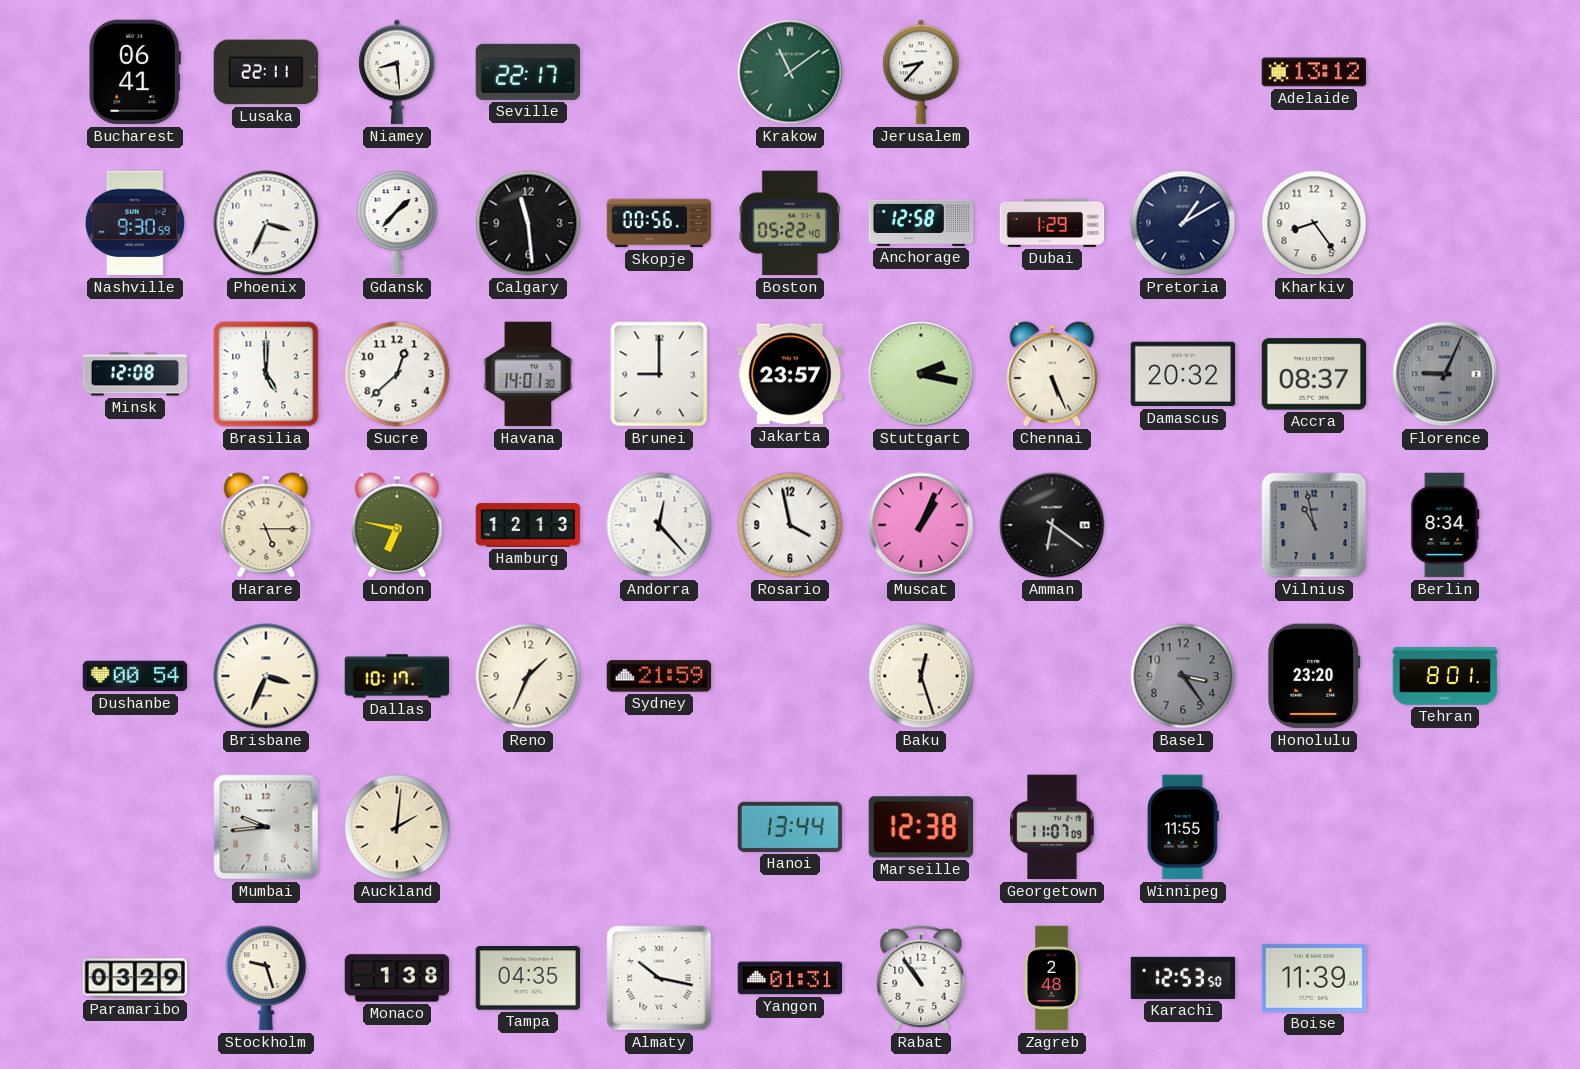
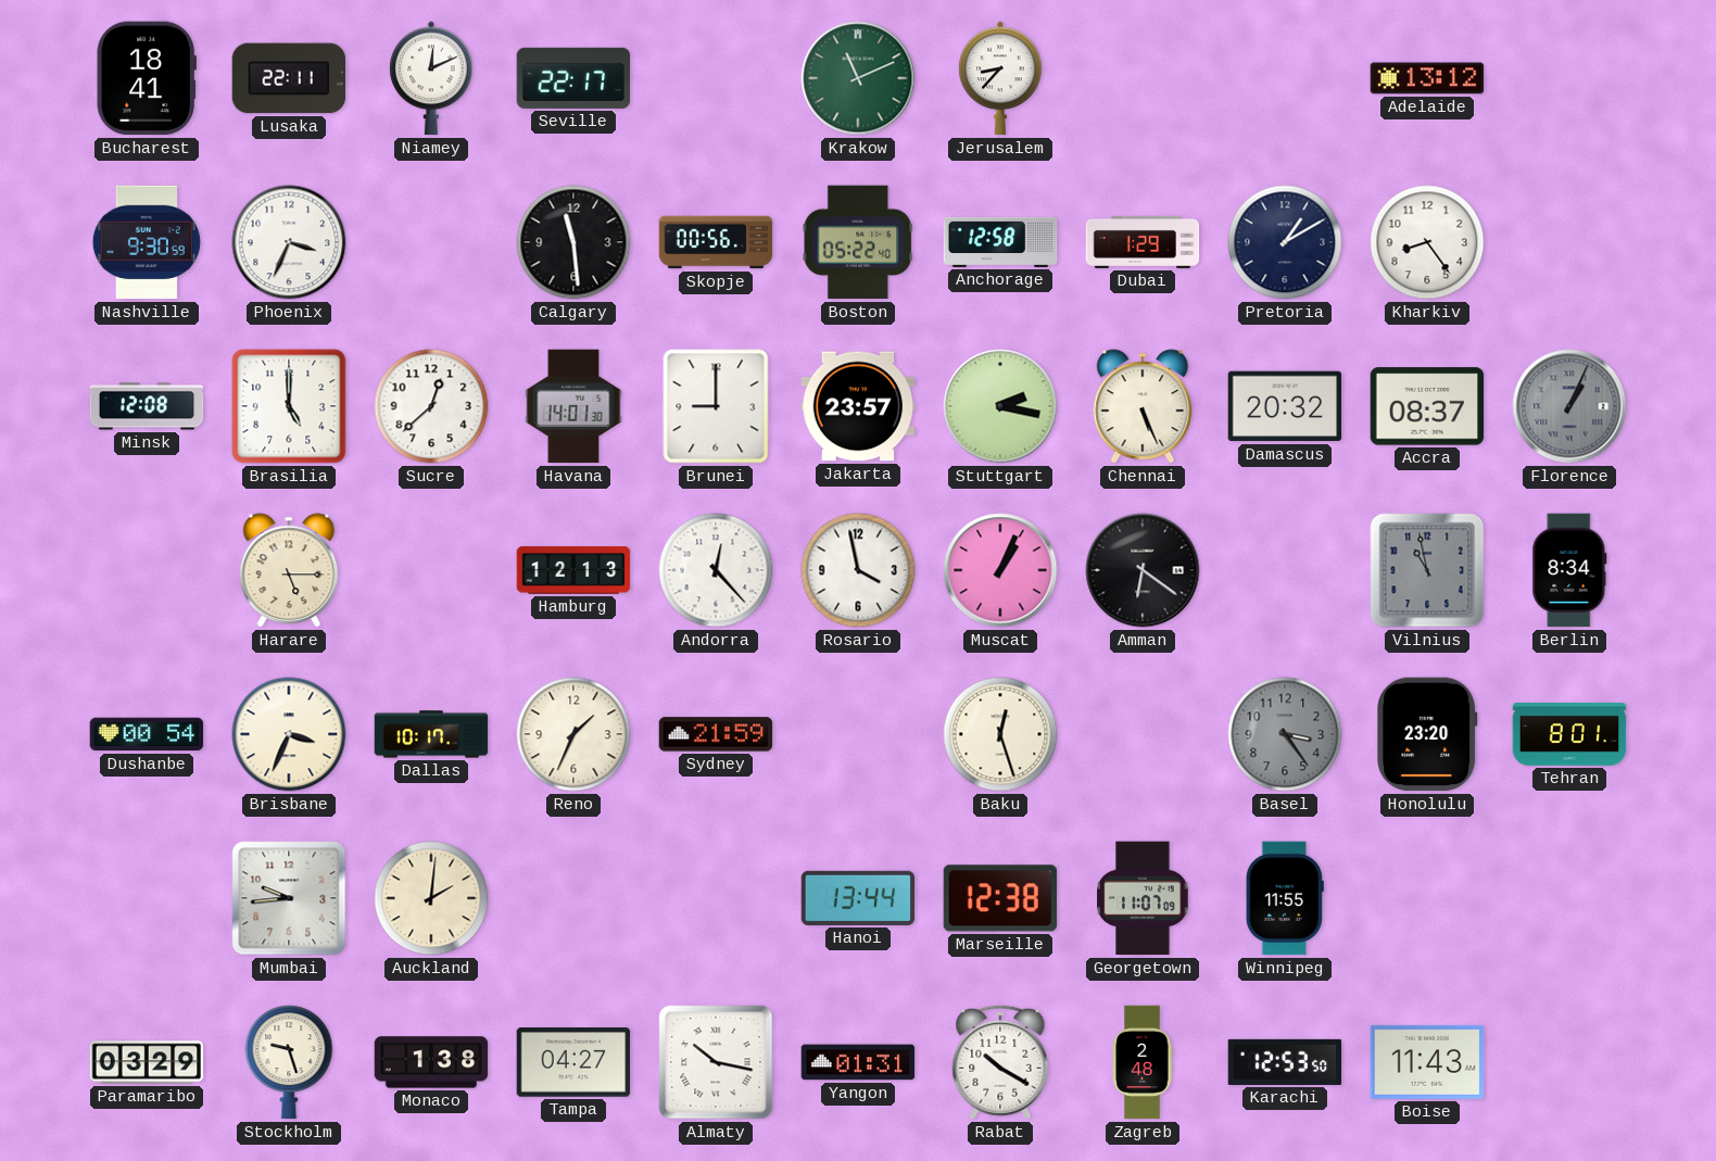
Bucharest: 06:41 -> 18:41
Niamey: 8:29 -> 12:11
Krakow: 11:09 -> 11:11
Gdansk: 1:37 -> none
Florence: 9:04 -> 1:04
London: 6:47 -> none
Tampa: 04:35 -> 04:27
Rabat: 10:54 -> 10:20
Boise: 11:39 -> 11:43
